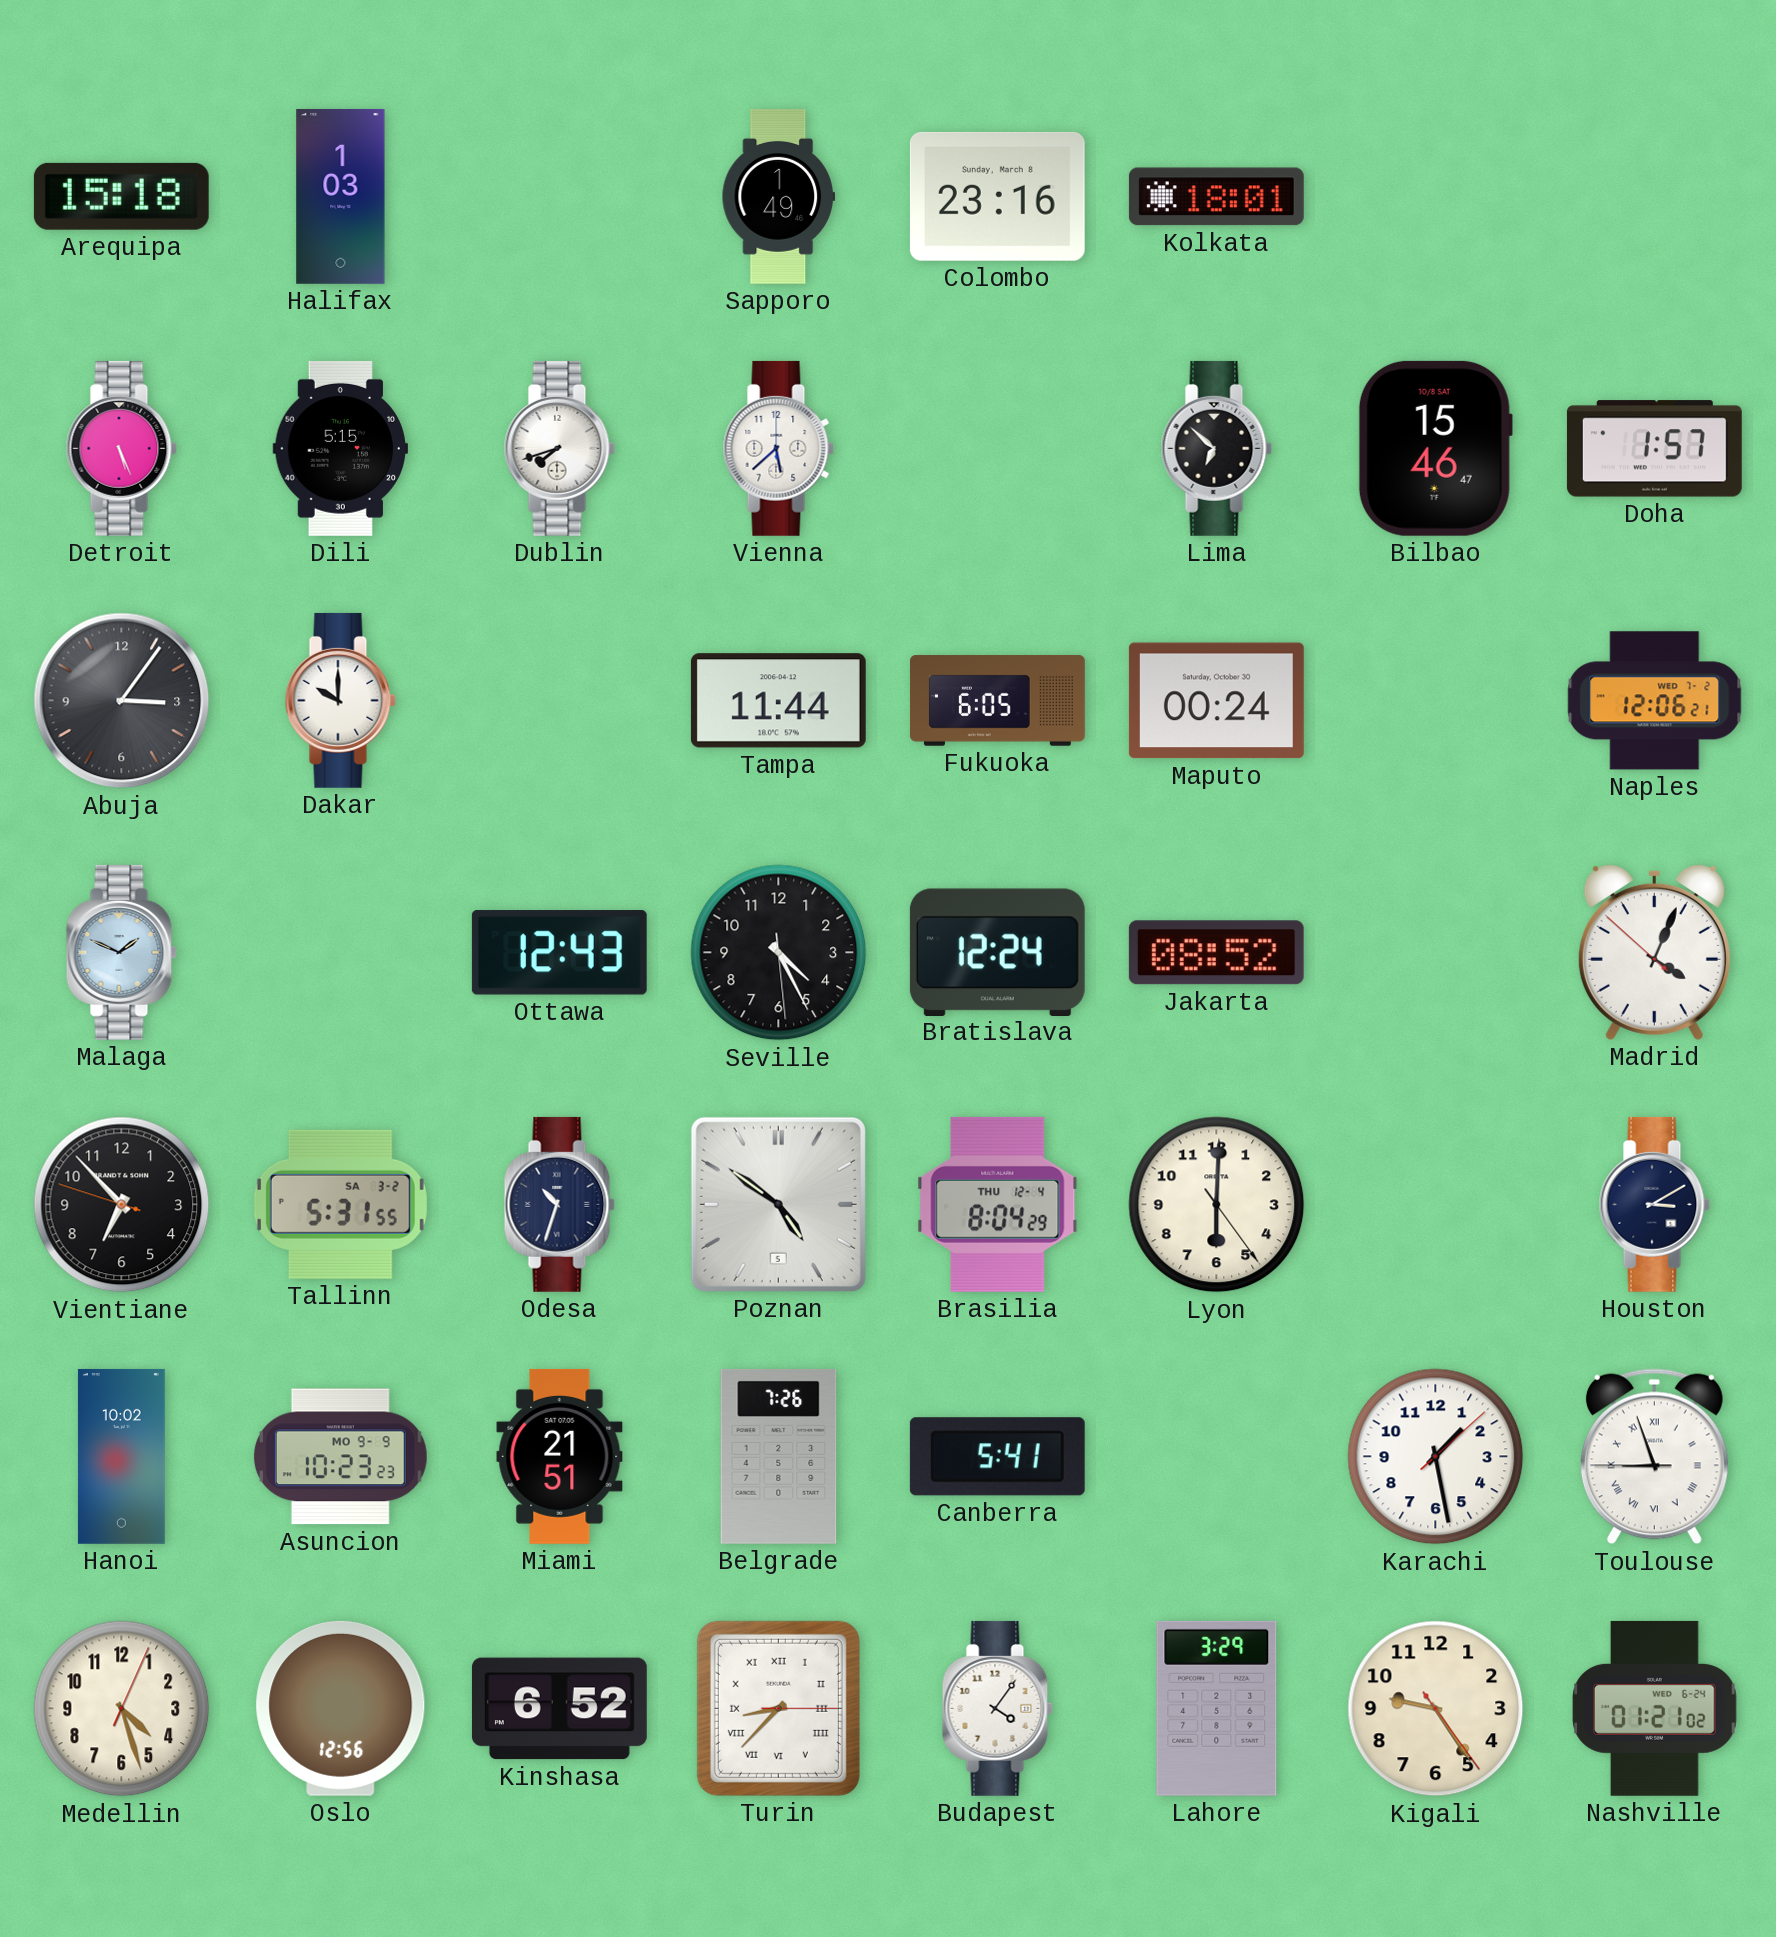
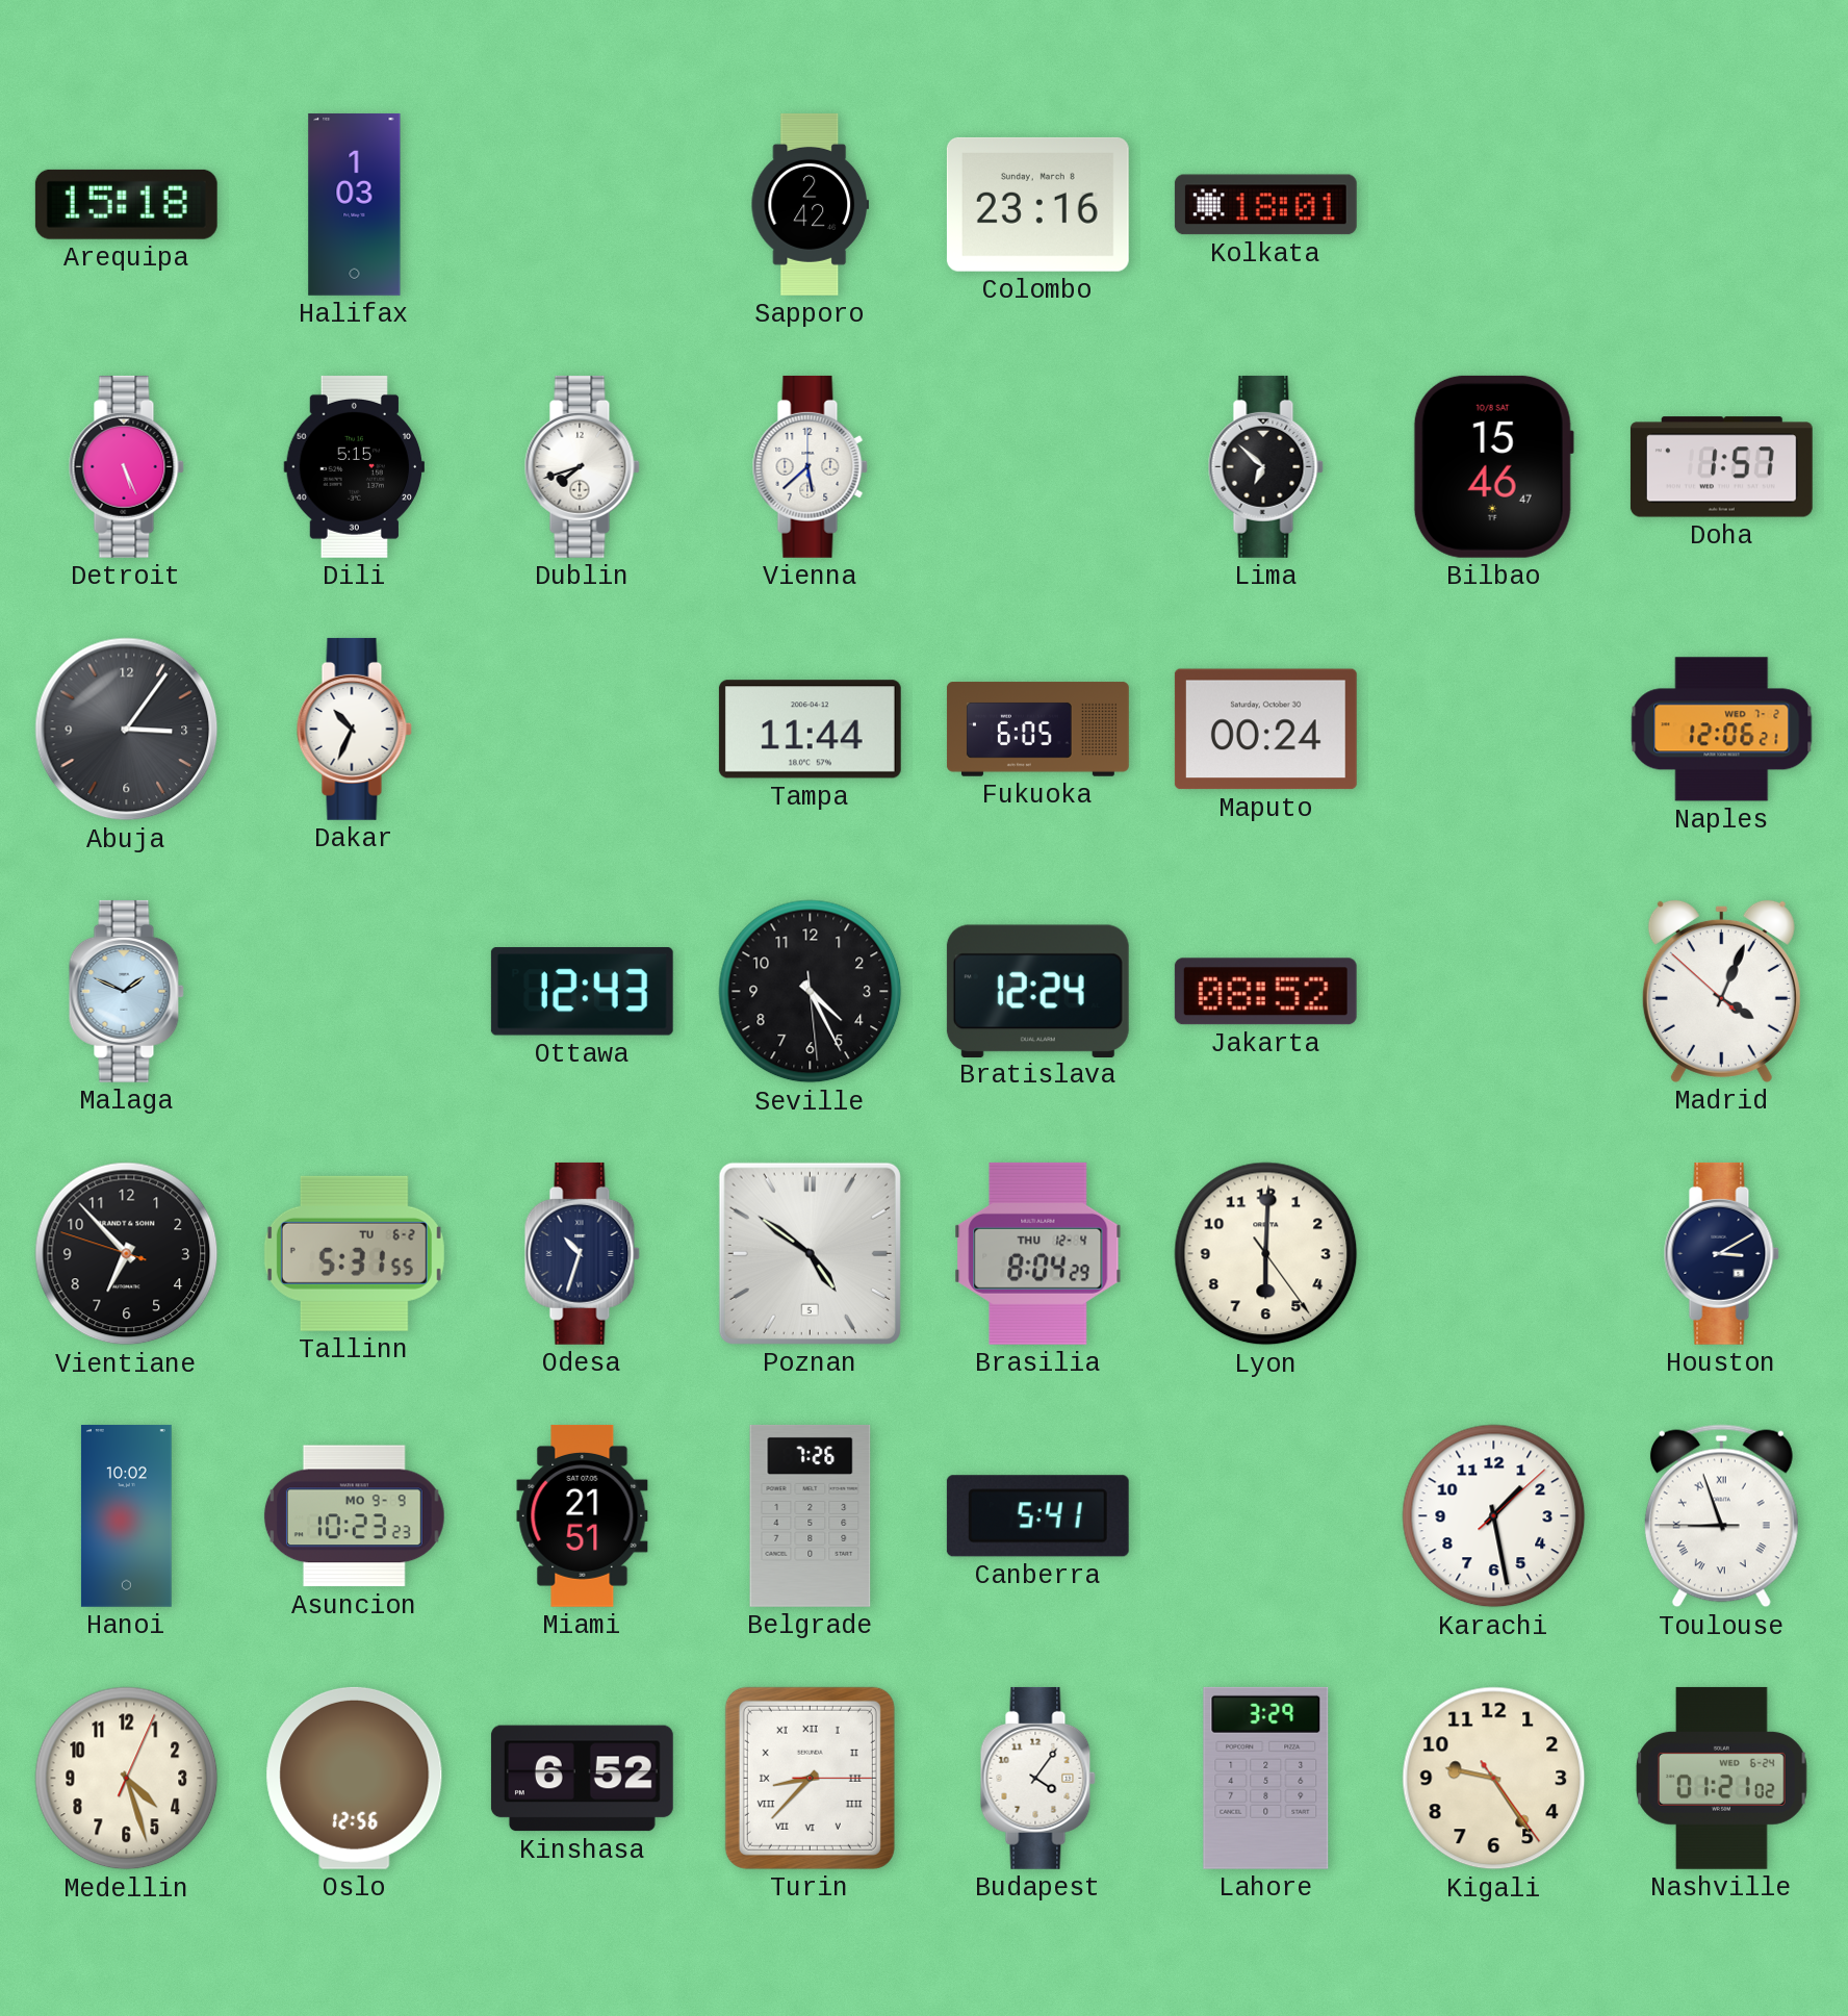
Sapporo: 1:49 -> 2:42
Dakar: 10:00 -> 10:34
Tallinn date: SA 3-2 -> TU 6-2
